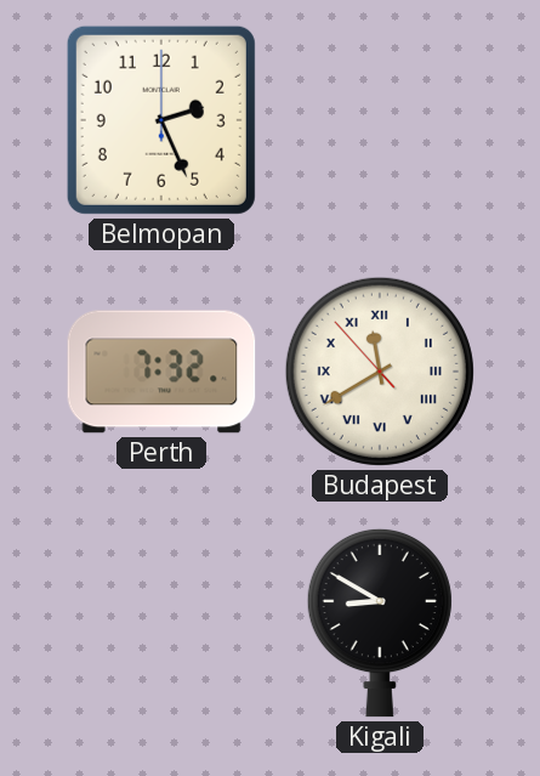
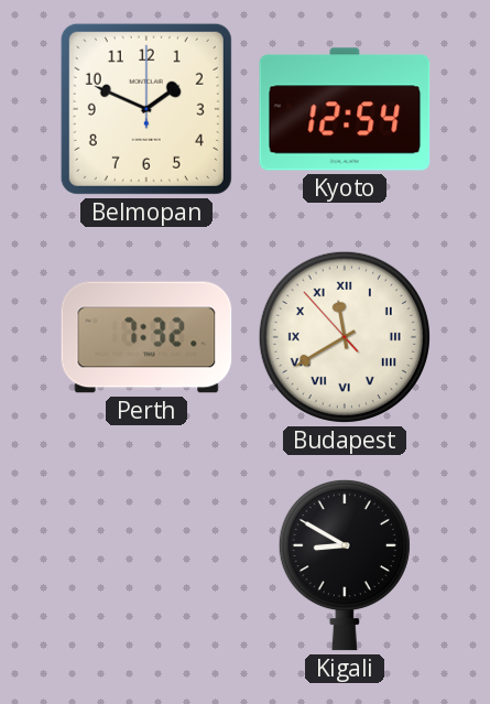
Belmopan: 2:26 -> 1:49
Kyoto: none -> 12:54
